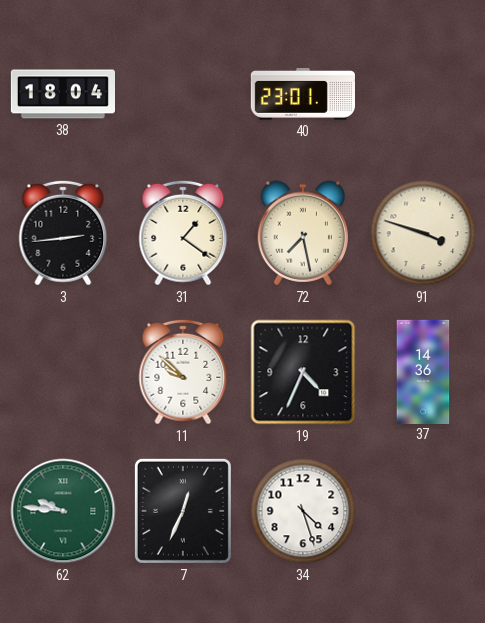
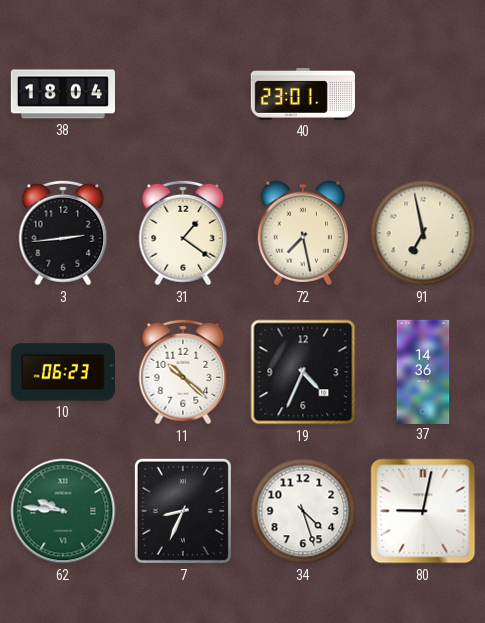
91: 3:48 -> 6:58
10: none -> 06:23
11: 9:52 -> 10:22
7: 12:34 -> 8:34
80: none -> 9:02
